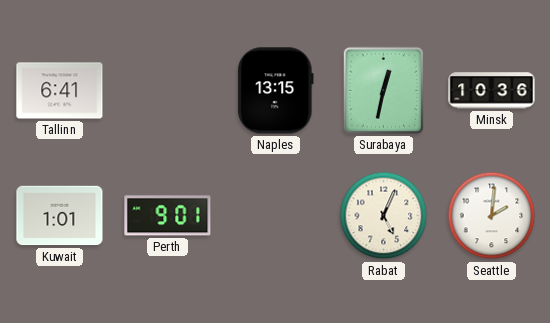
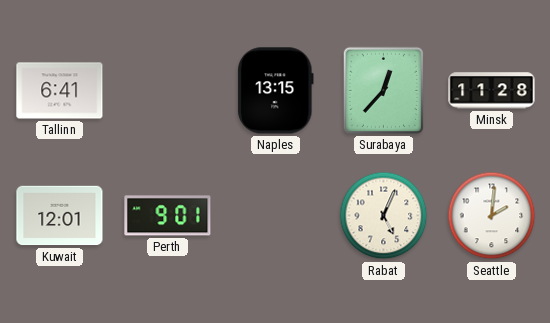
Surabaya: 12:32 -> 12:37
Minsk: 10:36 -> 11:28
Kuwait: 1:01 -> 12:01
